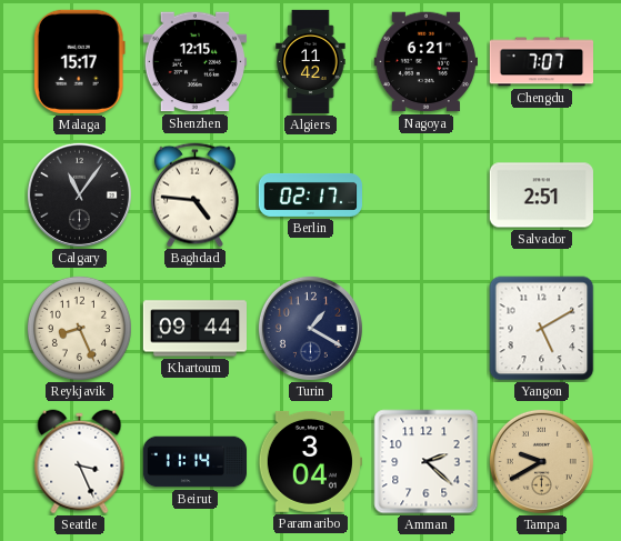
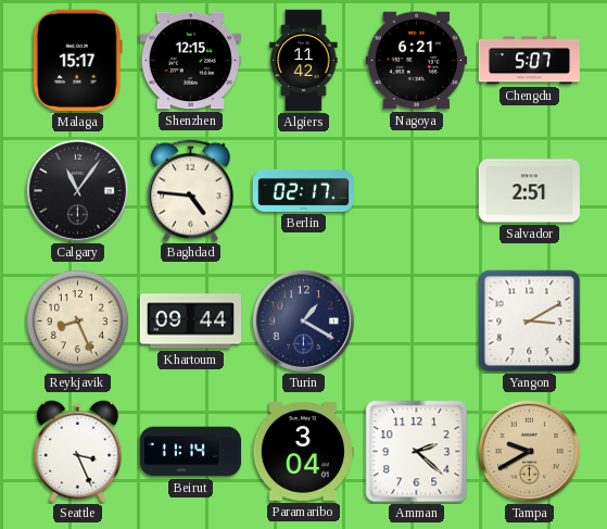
Chengdu: 7:07 -> 5:07
Yangon: 5:10 -> 3:10
